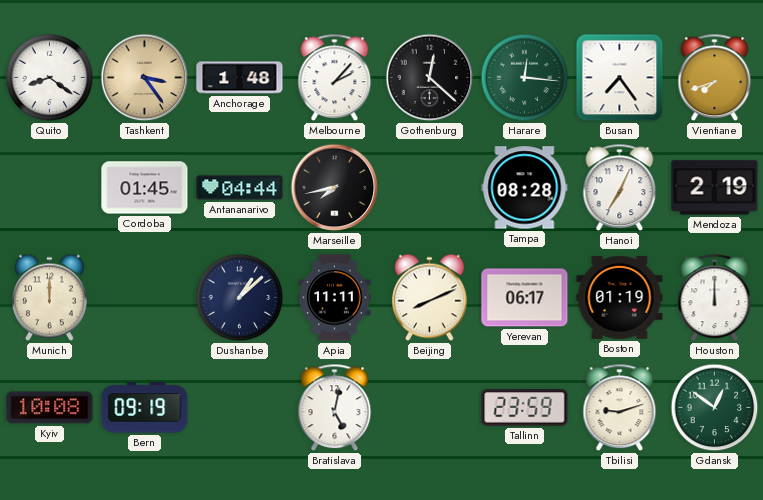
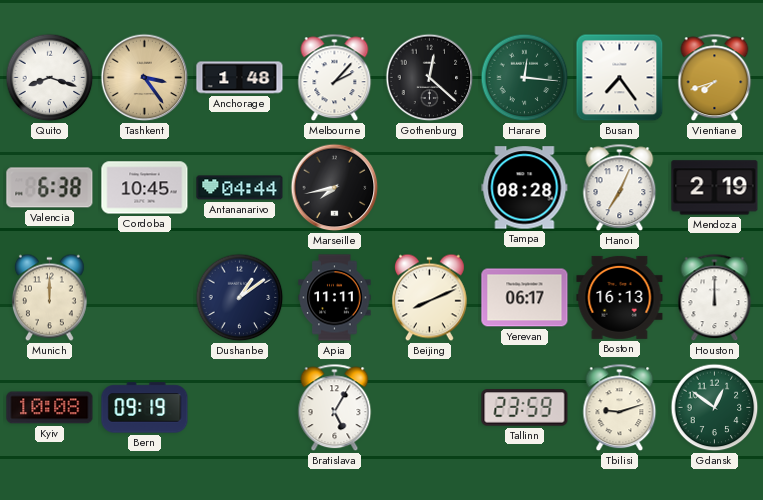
Quito: 8:21 -> 8:18
Valencia: none -> 6:38
Cordoba: 01:45 -> 10:45
Dushanbe: 1:08 -> 1:09
Boston: 01:19 -> 16:13
Bratislava: 5:02 -> 5:05
